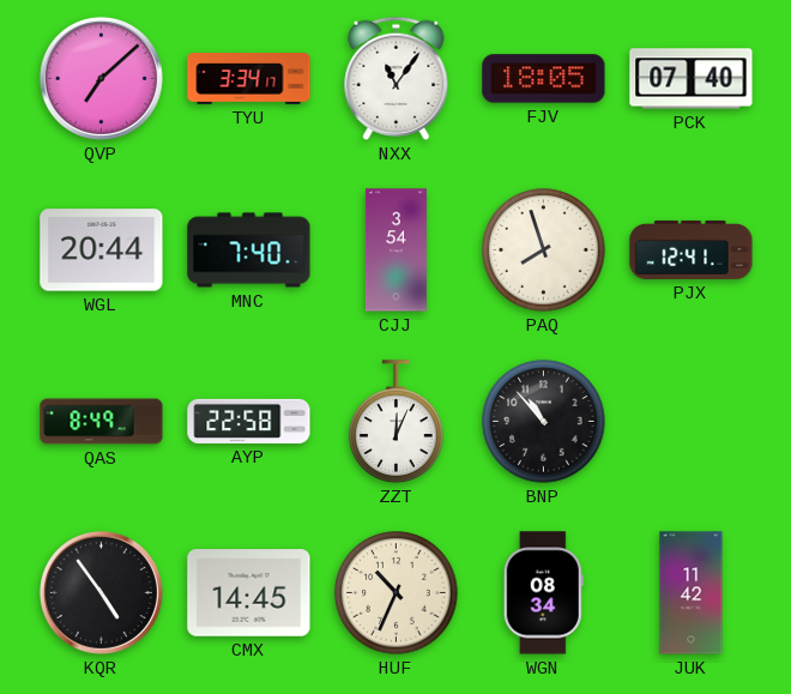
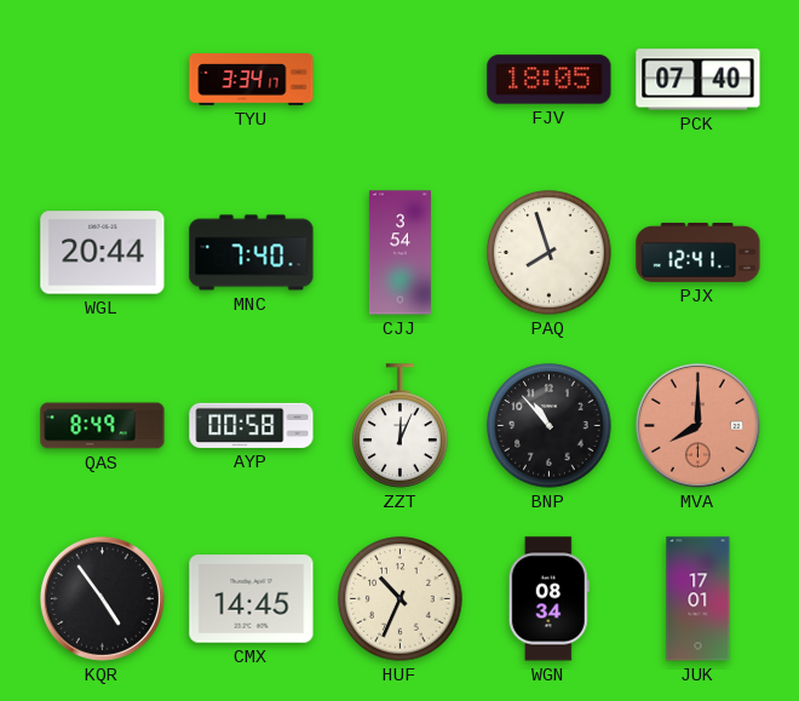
QVP: 7:08 -> none
NXX: 11:06 -> none
AYP: 22:58 -> 00:58
MVA: none -> 8:00
JUK: 11:42 -> 17:01
